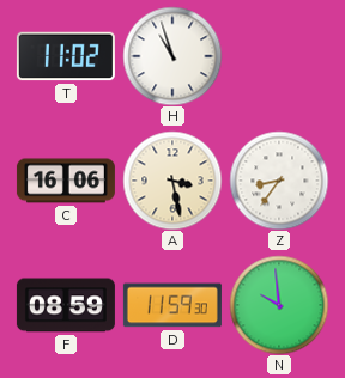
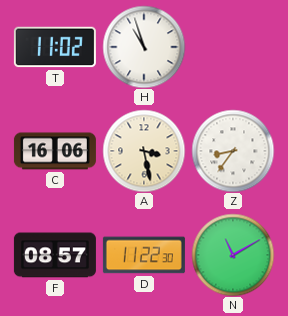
F: 08:59 -> 08:57
D: 11:59 -> 11:22
N: 9:59 -> 11:10
